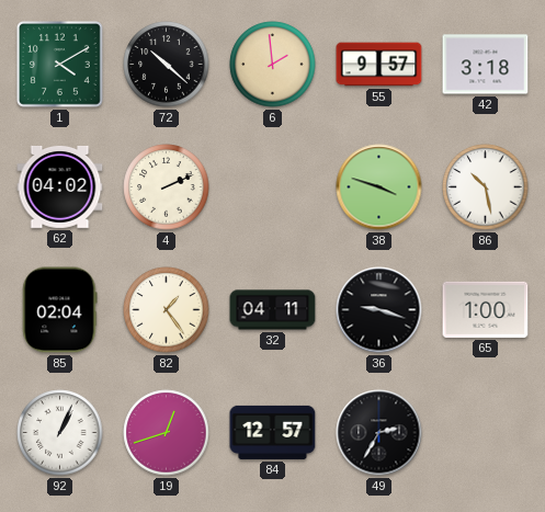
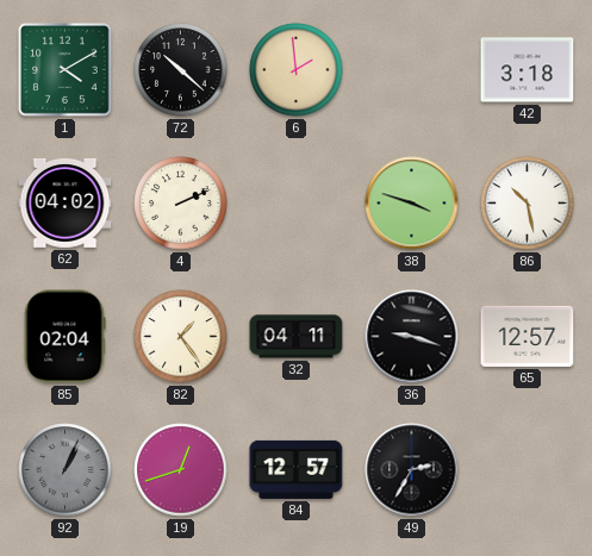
55: 9:57 -> none
65: 1:00 -> 12:57
92 dial: white -> grey
